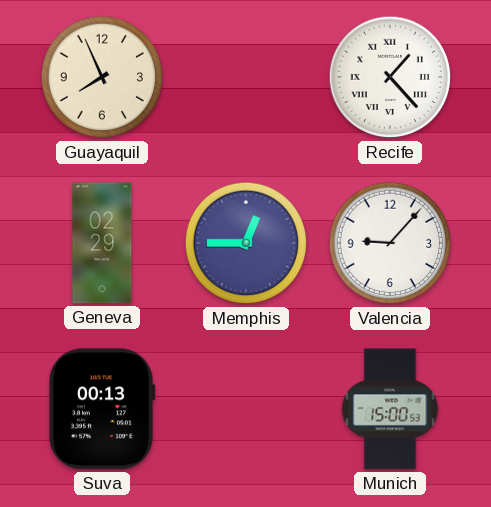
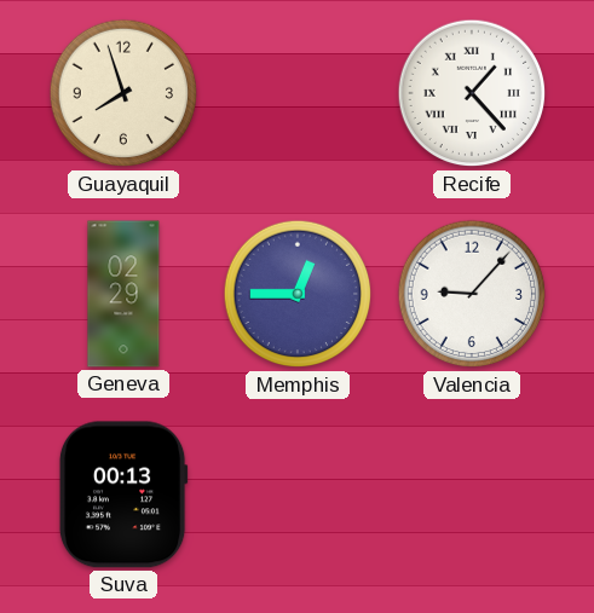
Guayaquil: 7:56 -> 7:57
Munich: 15:00 -> none
